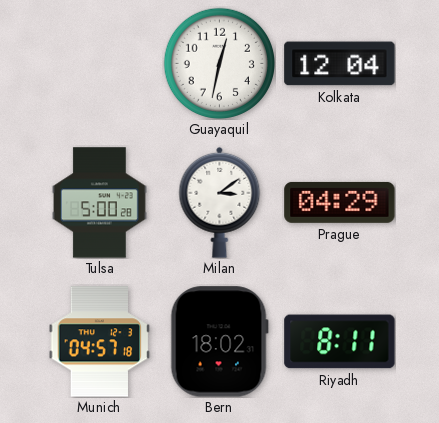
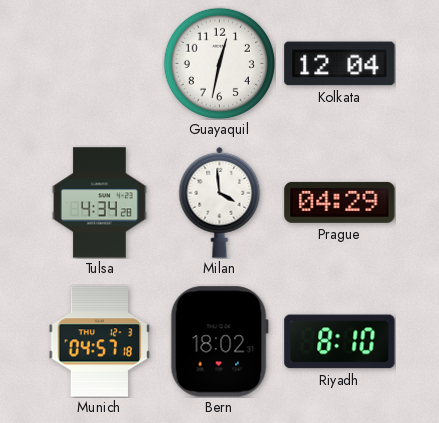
Tulsa: 5:00 -> 4:34
Milan: 3:09 -> 3:59
Riyadh: 8:11 -> 8:10
